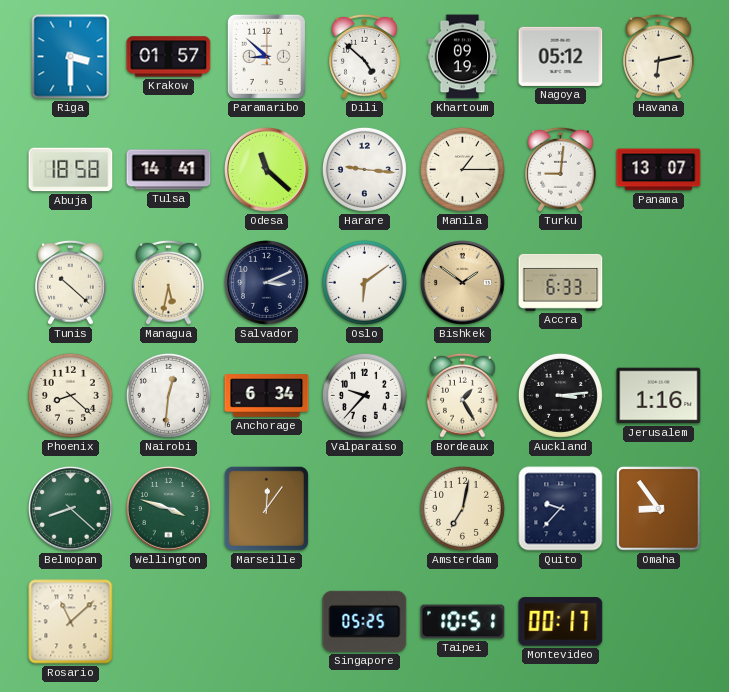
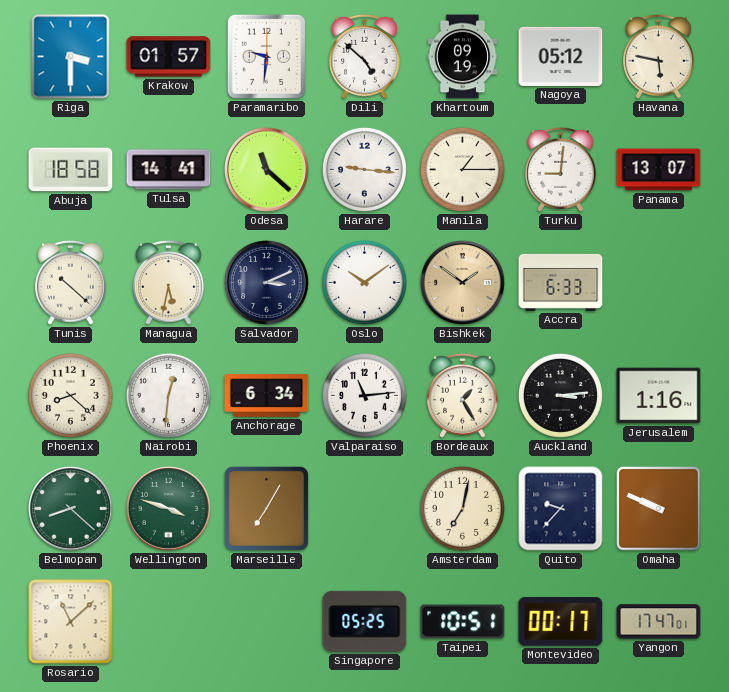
Paramaribo: 8:52 -> 9:31
Havana: 6:13 -> 5:47
Oslo: 6:09 -> 10:09
Valparaiso: 9:37 -> 11:14
Marseille: 12:06 -> 7:05
Omaha: 8:54 -> 9:49
Yangon: none -> 17:47
